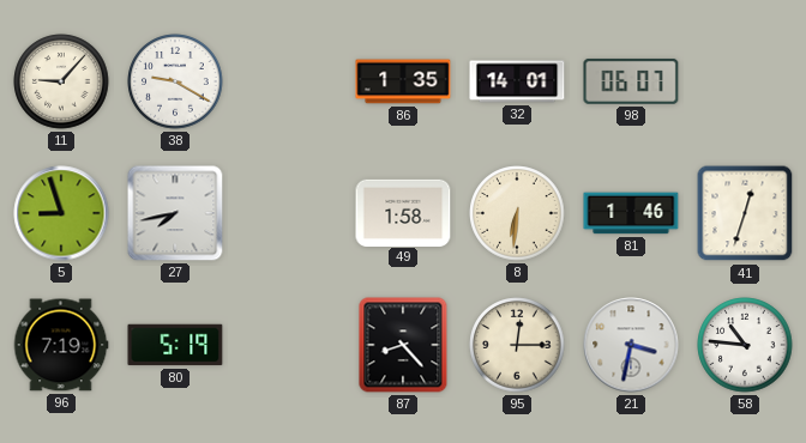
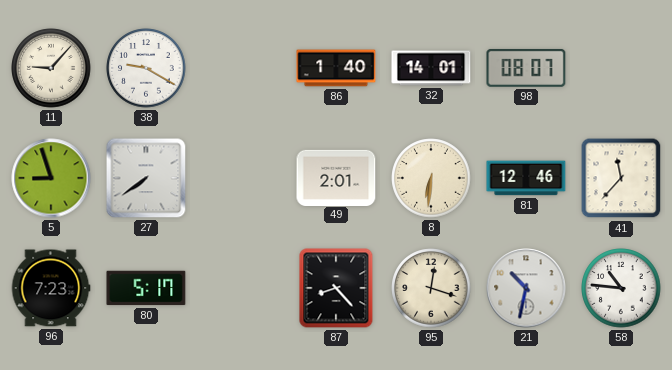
86: 1:35 -> 1:40
98: 06:07 -> 08:07
27: 7:43 -> 7:39
49: 1:58 -> 2:01
81: 1:46 -> 12:46
41: 12:33 -> 11:37
96: 7:19 -> 7:23
80: 5:19 -> 5:17
95: 12:15 -> 12:18
21: 3:32 -> 10:32
